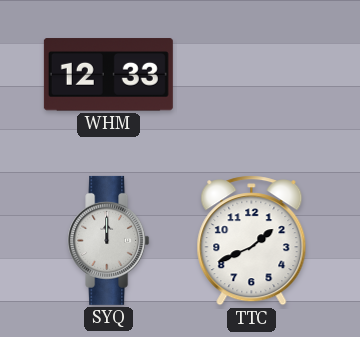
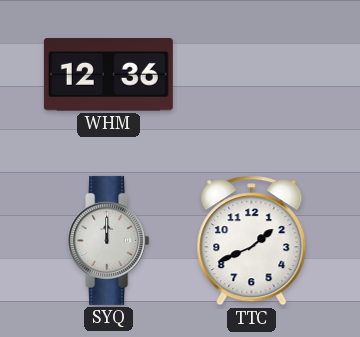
WHM: 12:33 -> 12:36
